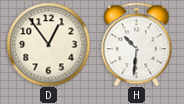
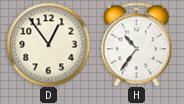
H: 10:31 -> 10:36
